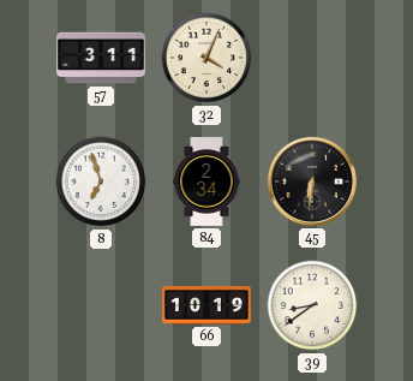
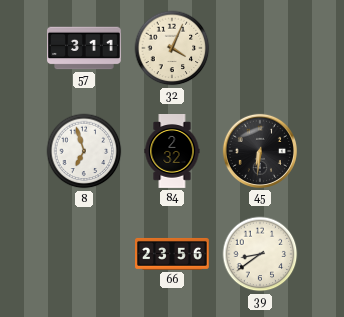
84: 2:34 -> 2:32
66: 10:19 -> 23:56
